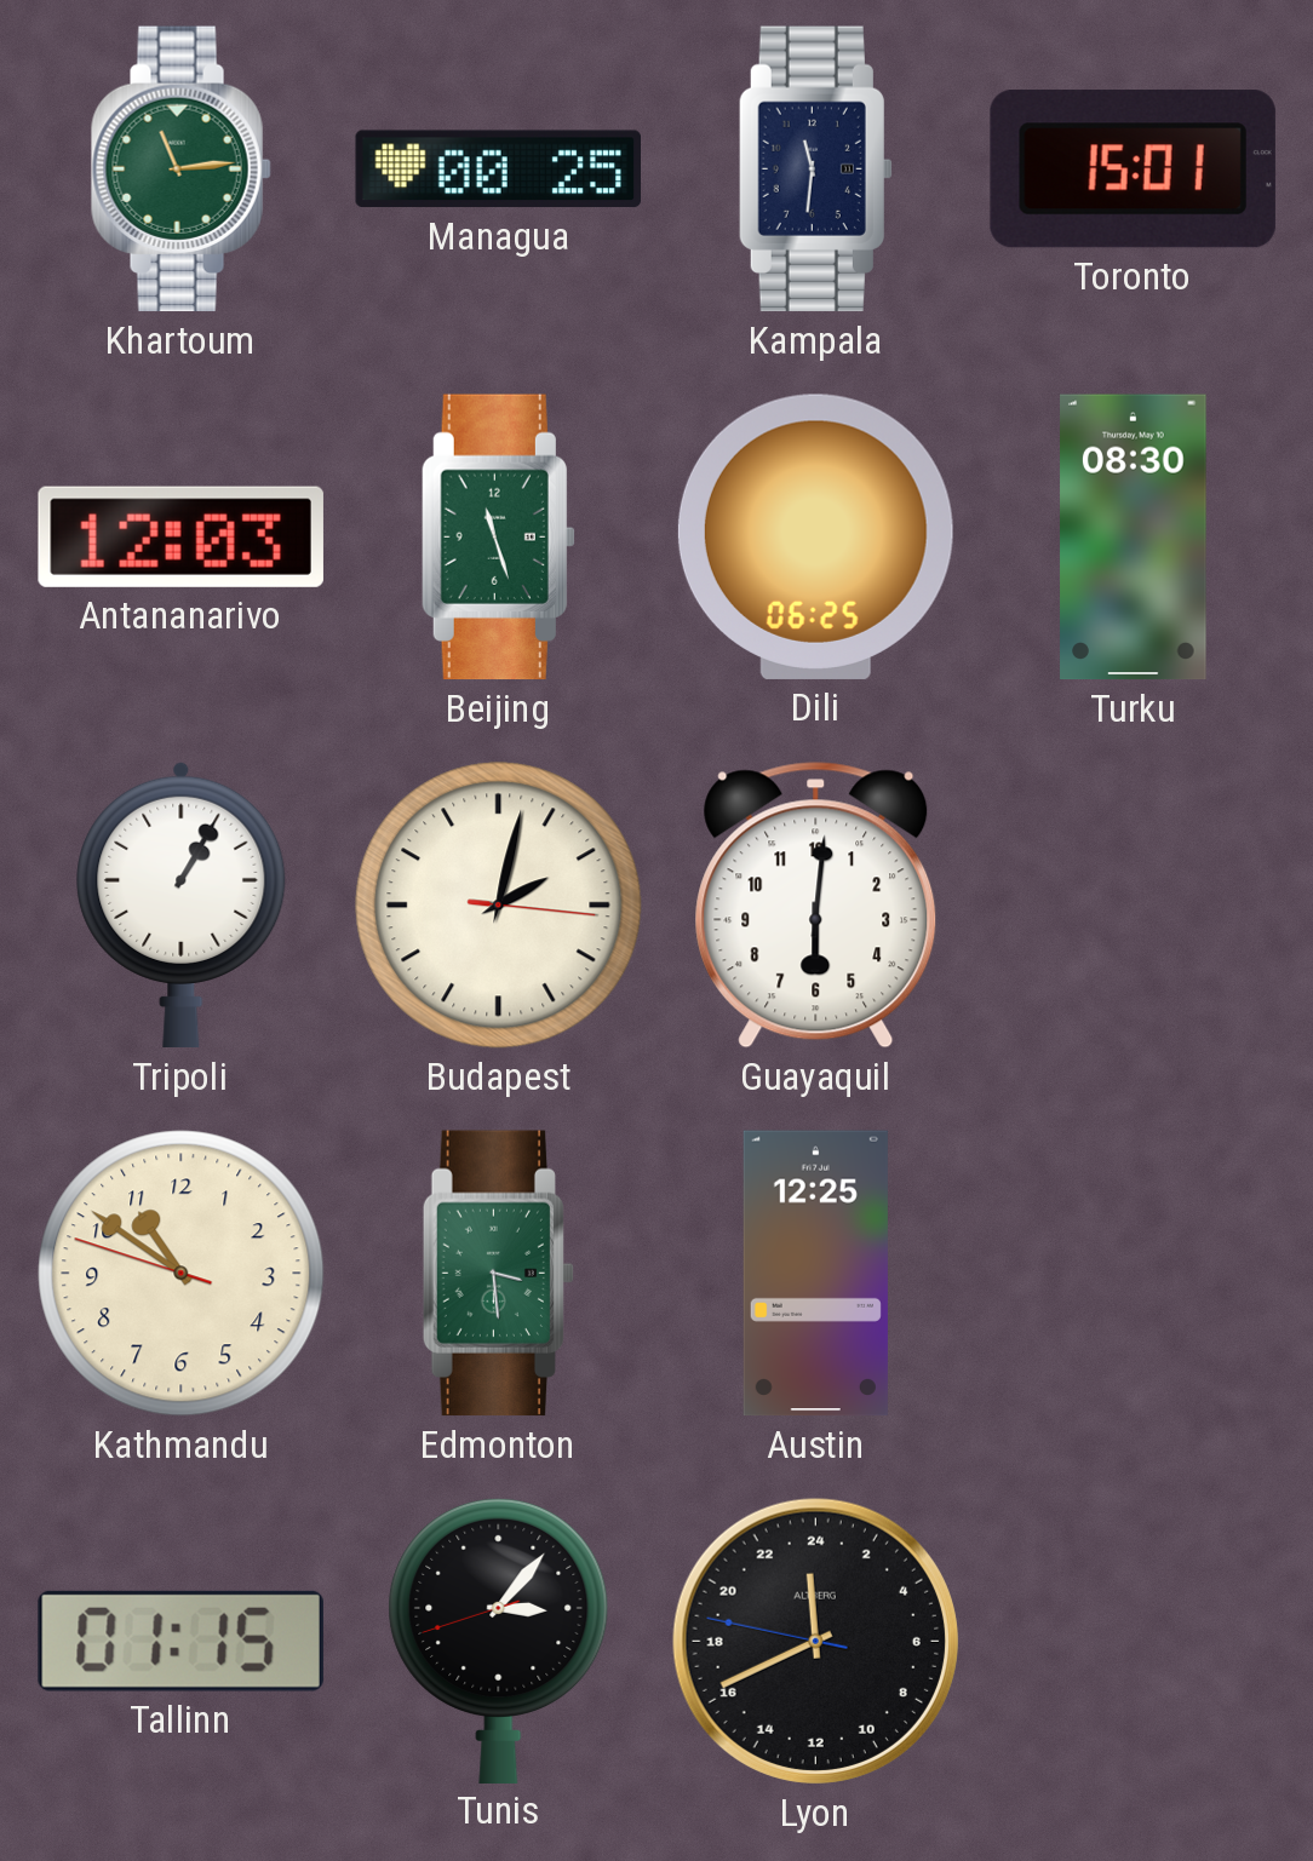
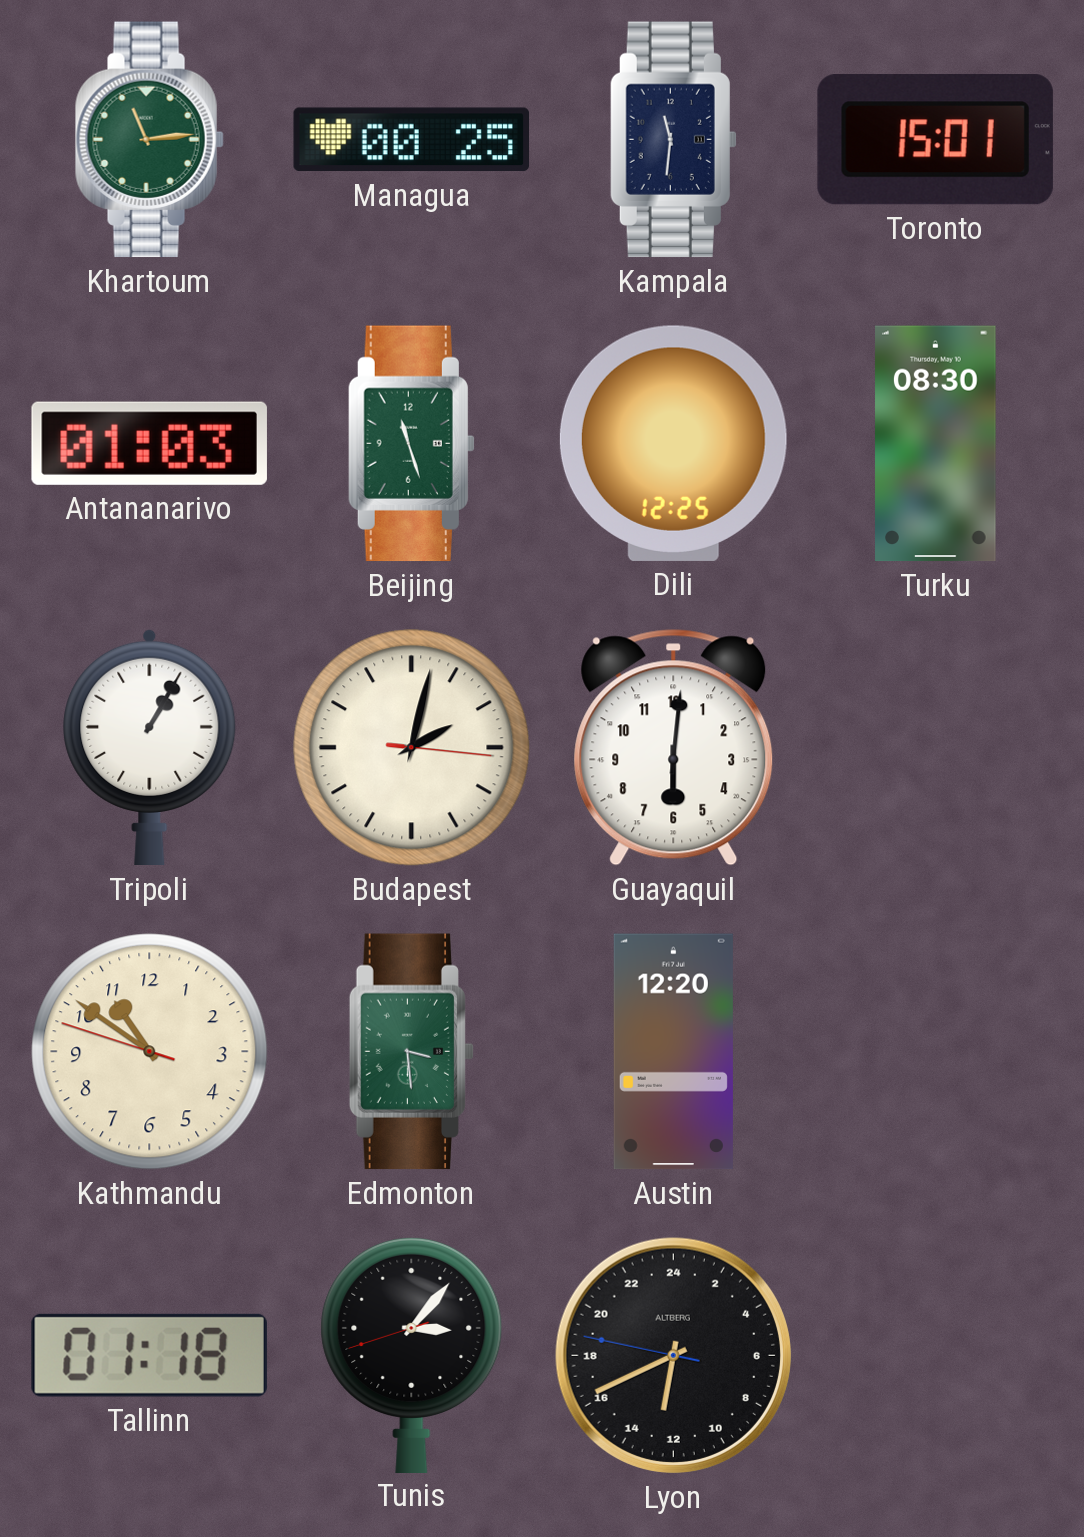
Antananarivo: 12:03 -> 01:03
Dili: 06:25 -> 12:25
Austin: 12:25 -> 12:20
Tallinn: 01:15 -> 01:18
Lyon: 23:40 -> 12:40
